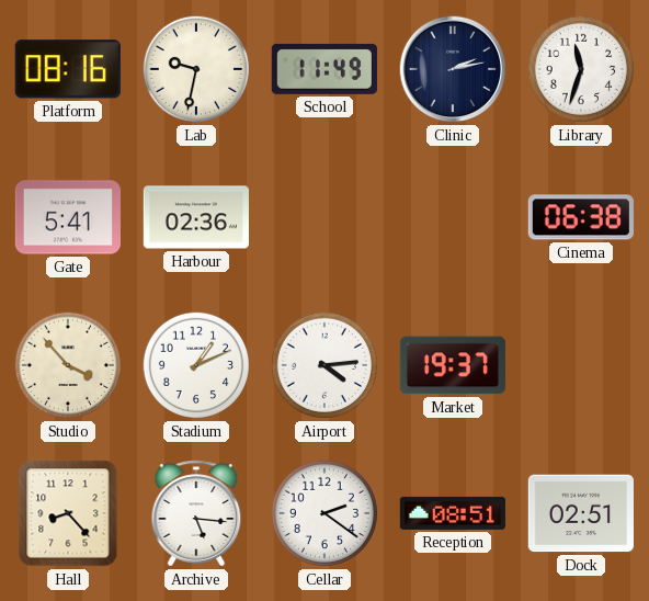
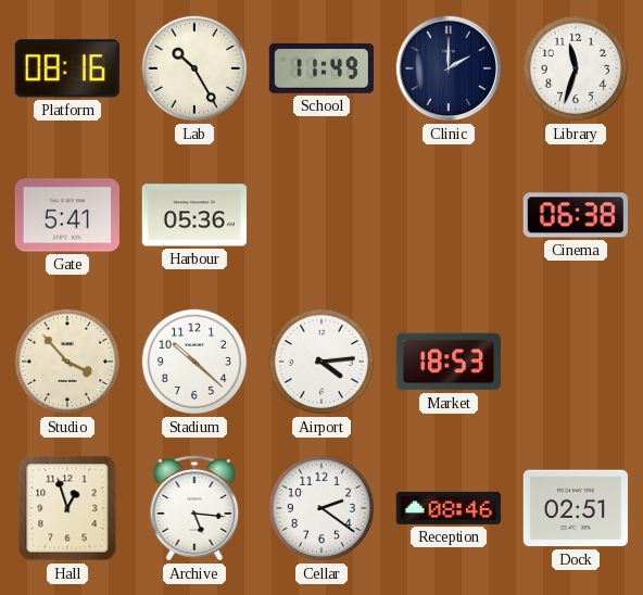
Lab: 9:32 -> 10:25
Clinic: 2:13 -> 2:00
Harbour: 02:36 -> 05:36
Stadium: 1:11 -> 10:22
Market: 19:37 -> 18:53
Hall: 8:23 -> 12:57
Reception: 08:51 -> 08:46
